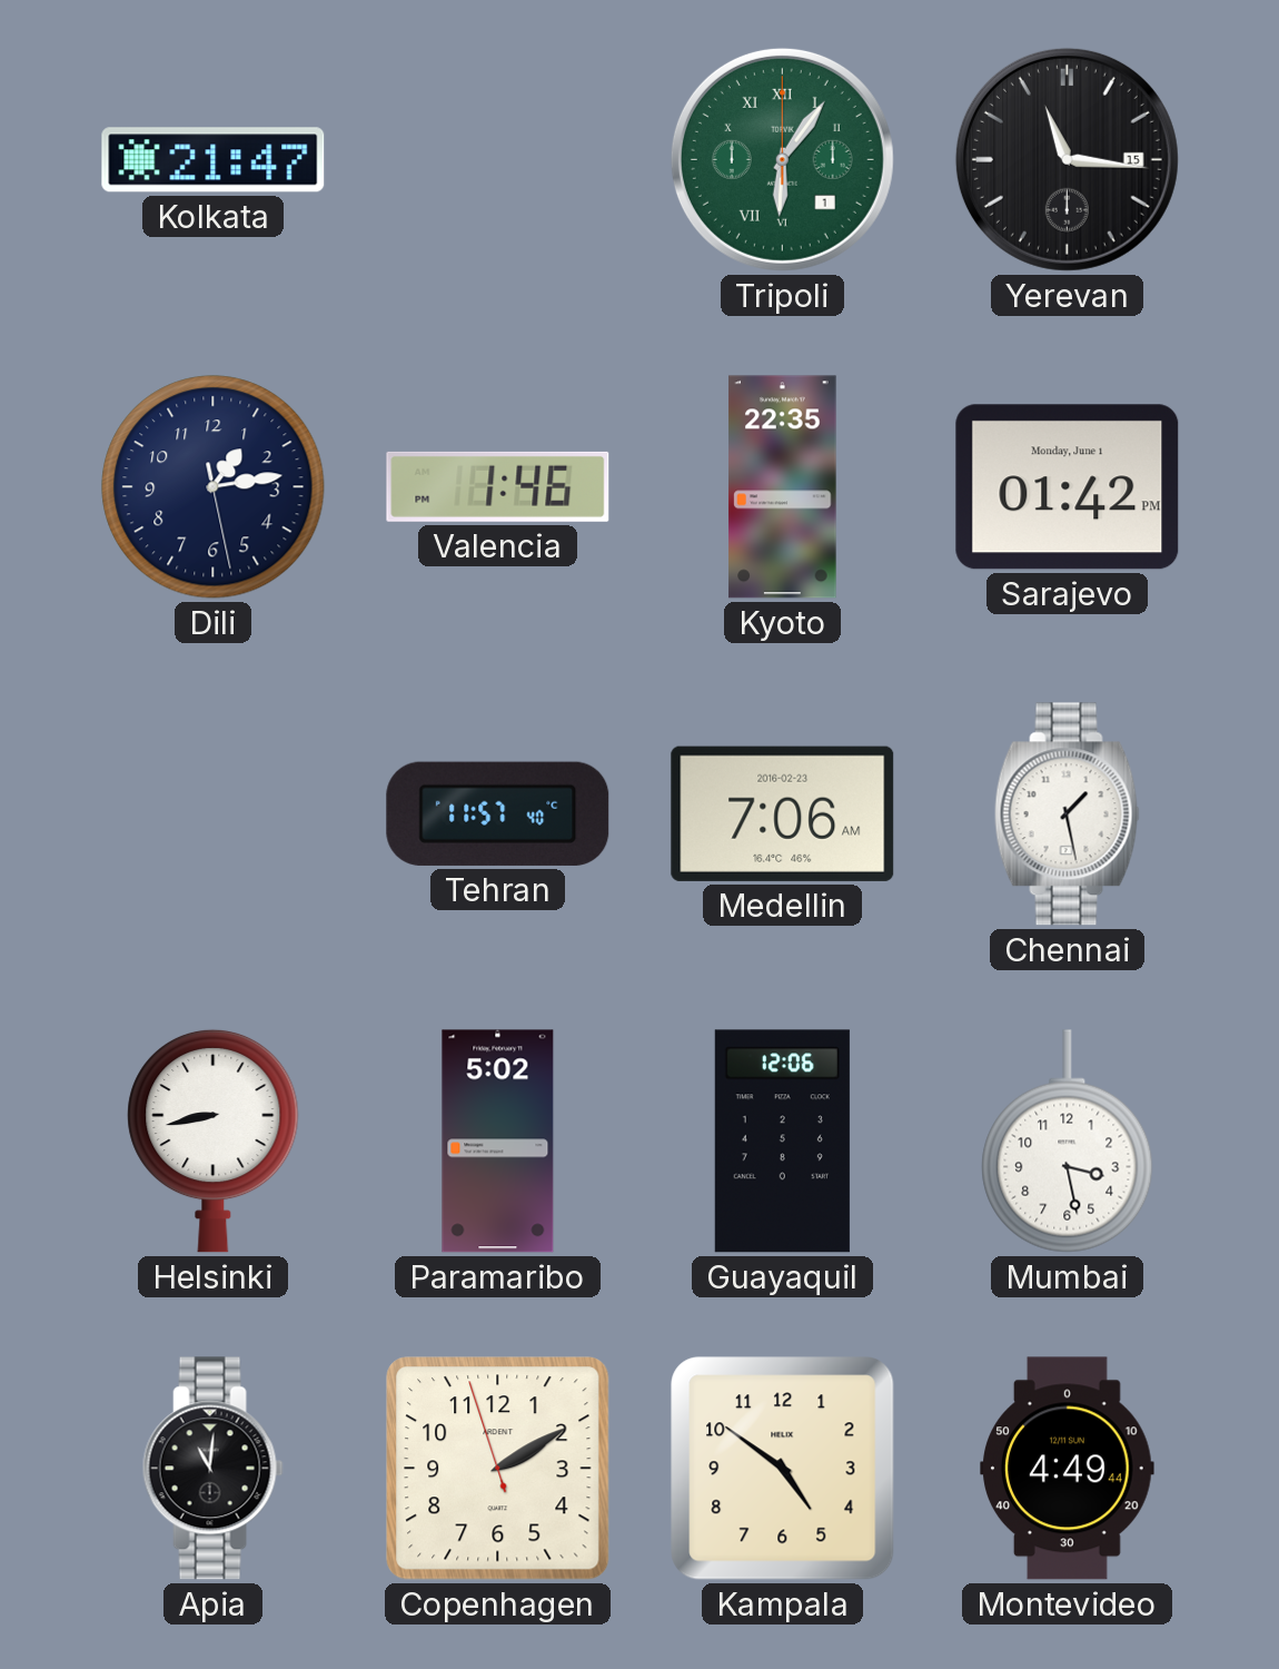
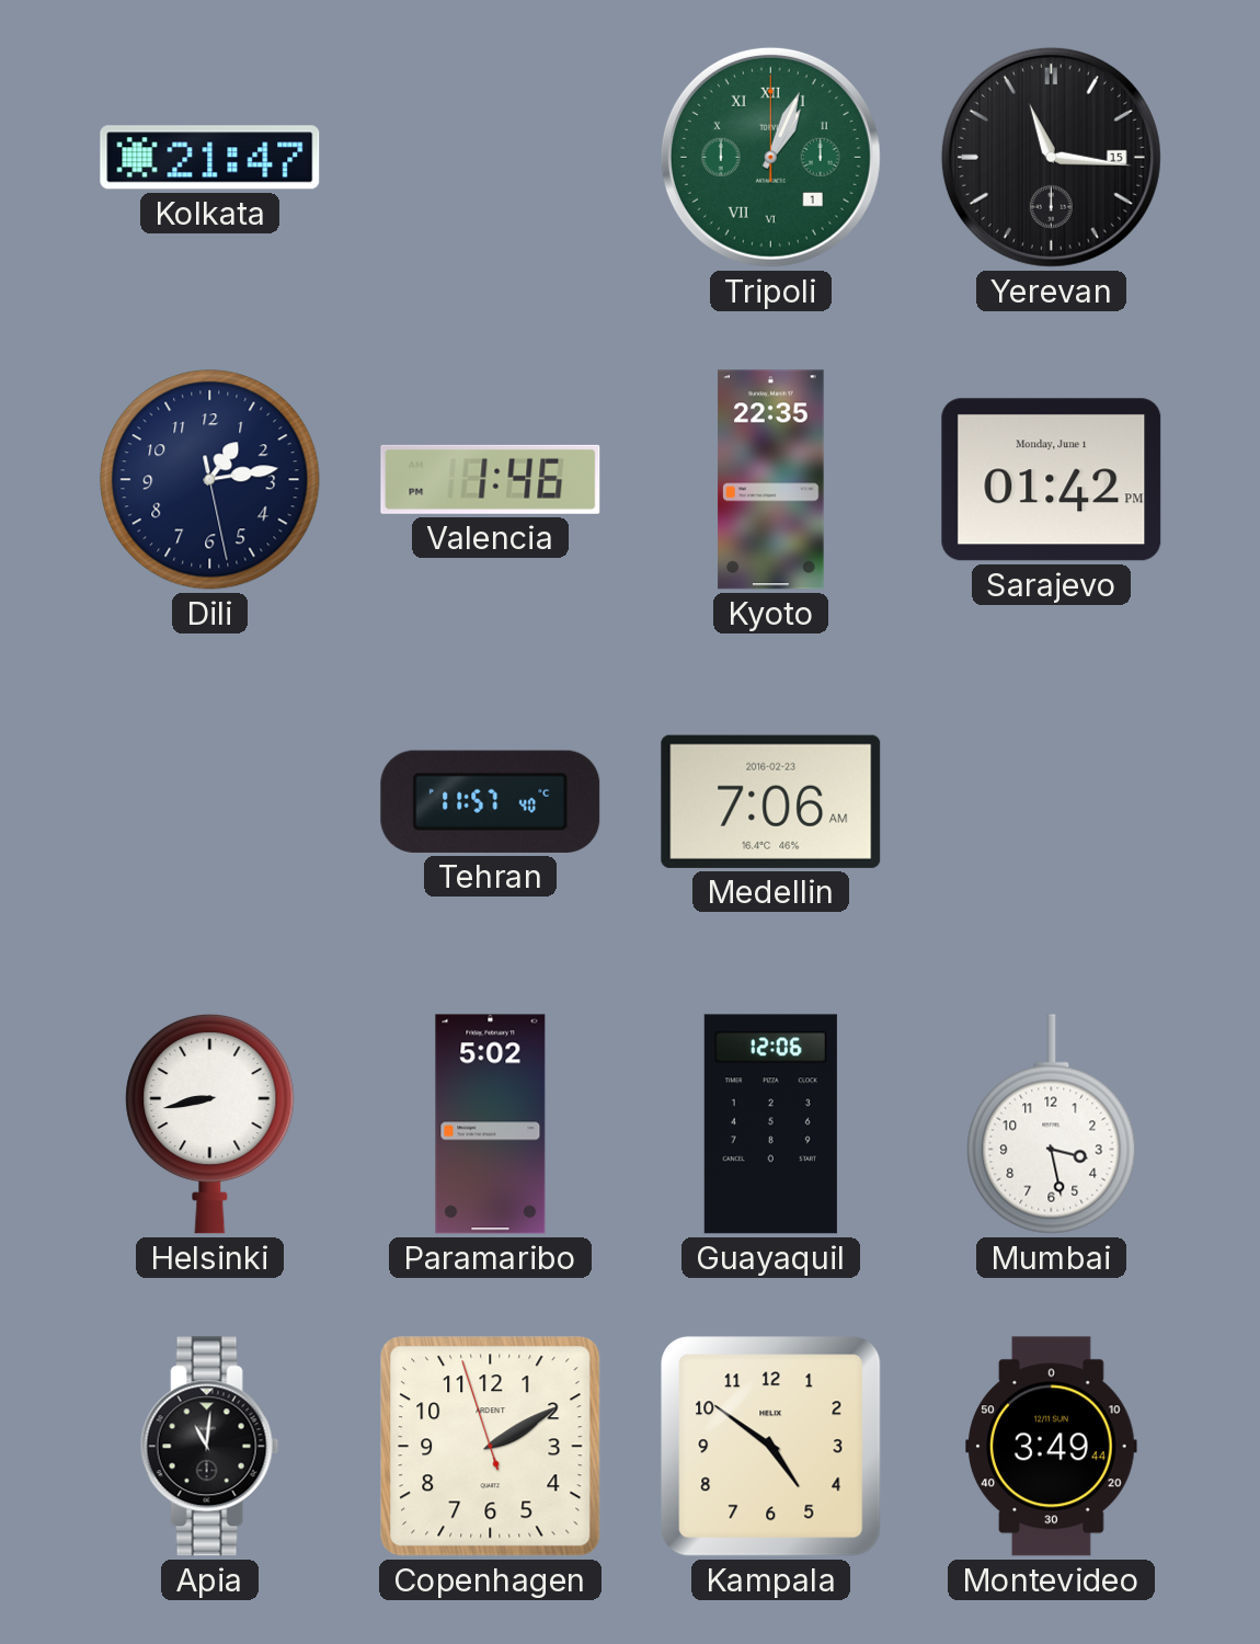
Tripoli: 6:06 -> 1:04
Chennai: 1:28 -> none
Montevideo: 4:49 -> 3:49
